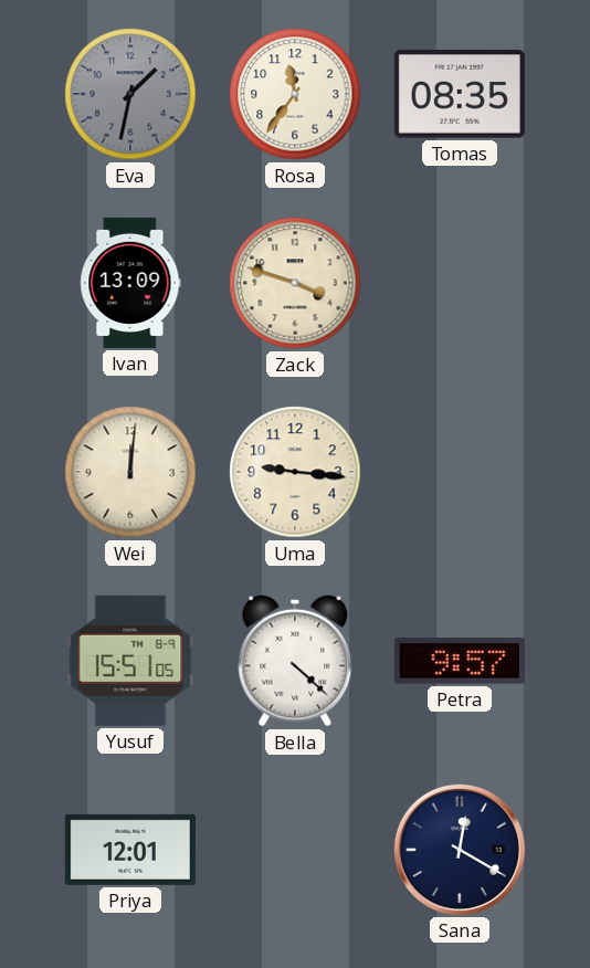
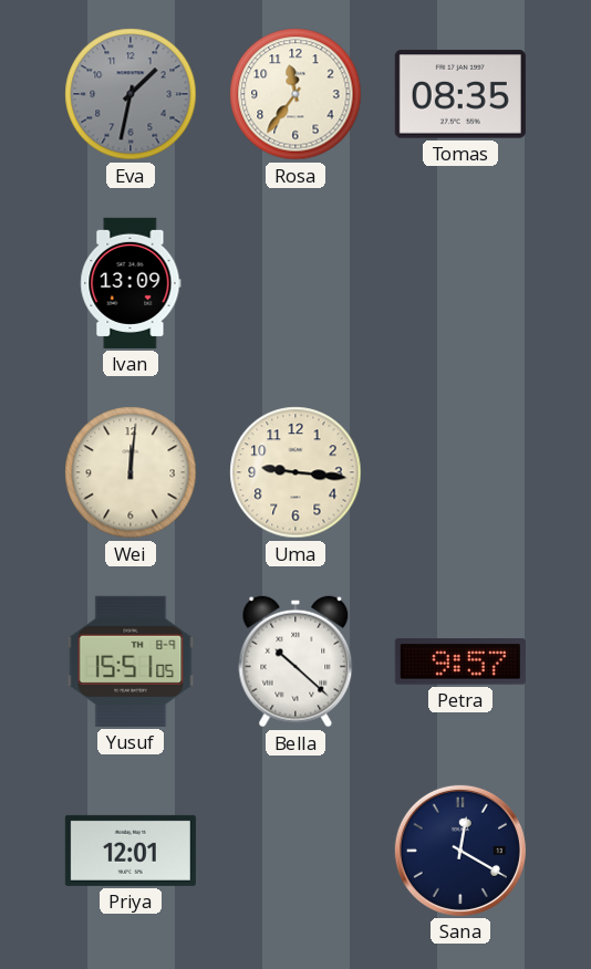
Zack: 3:48 -> none
Bella: 4:22 -> 10:22
